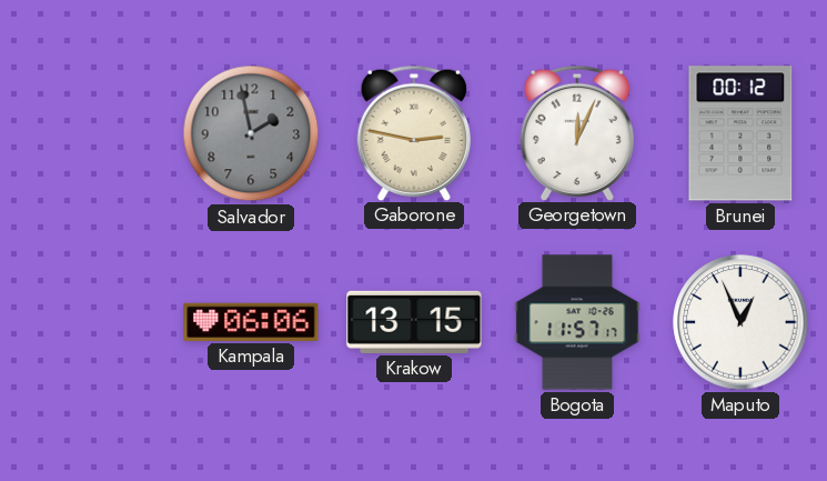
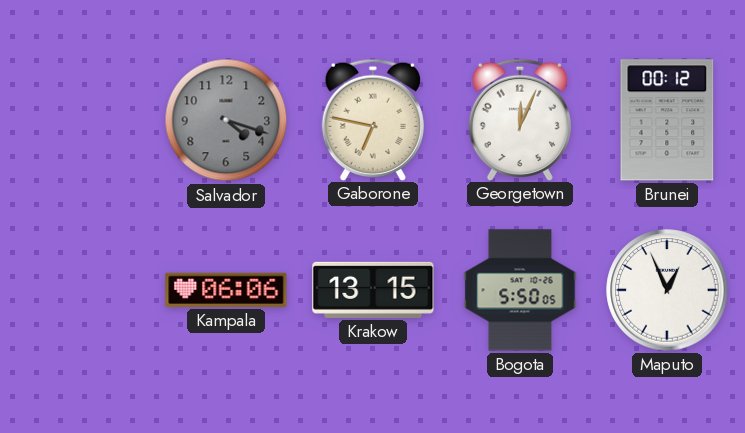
Salvador: 1:58 -> 4:18
Gaborone: 2:47 -> 6:47
Bogota: 11:57 -> 5:50
